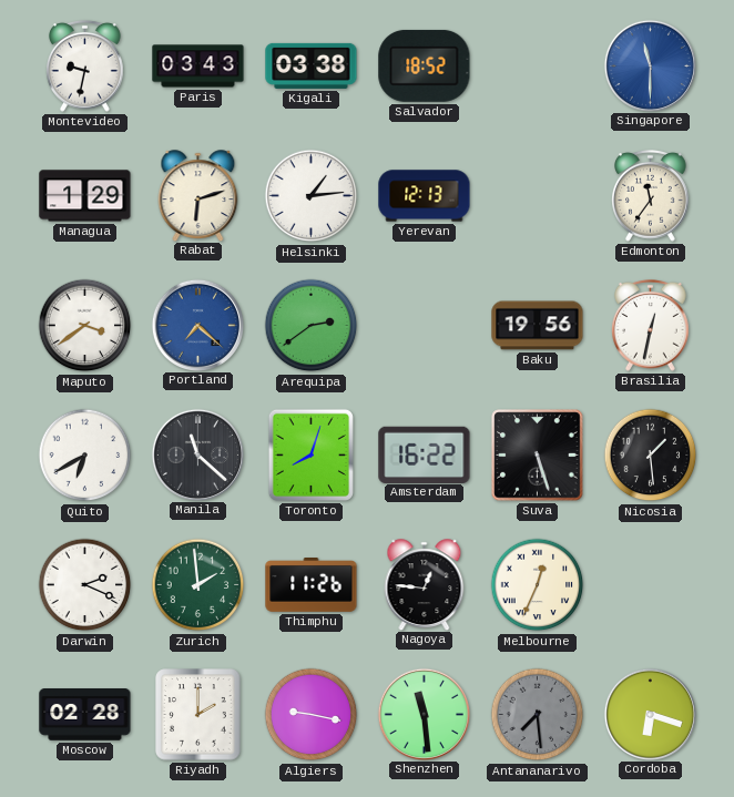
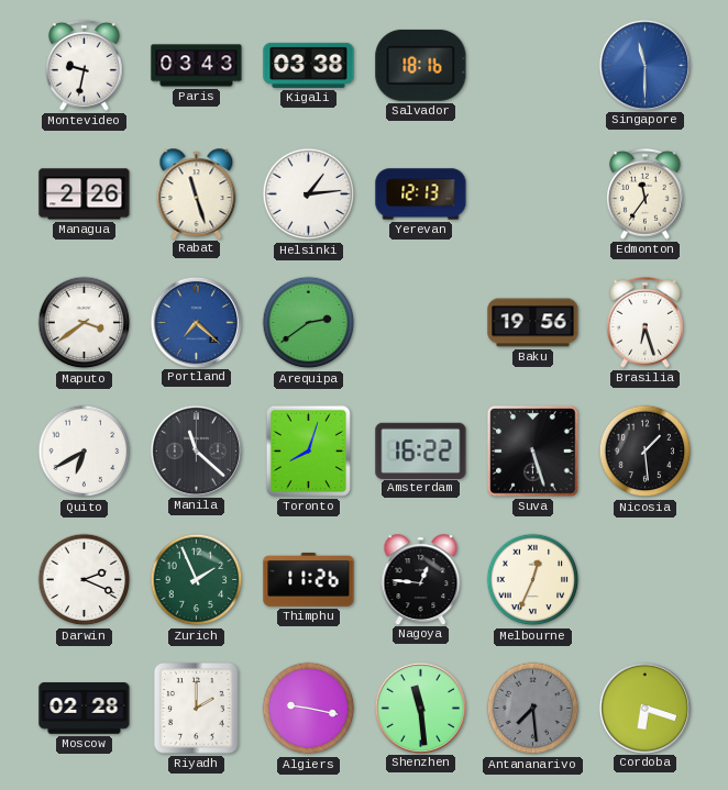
Salvador: 18:52 -> 18:16
Managua: 1:29 -> 2:26
Rabat: 6:12 -> 11:27
Brasilia: 12:32 -> 6:27
Zurich: 1:59 -> 1:56
